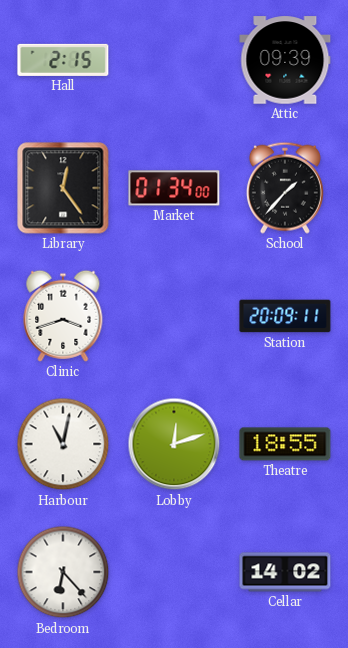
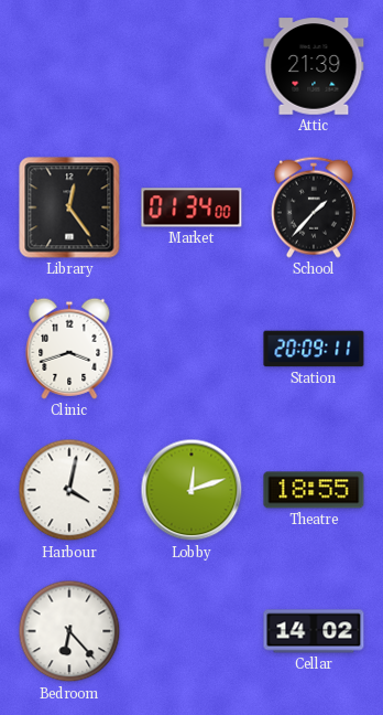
Hall: 2:15 -> none
Attic: 09:39 -> 21:39
Harbour: 11:02 -> 4:02
